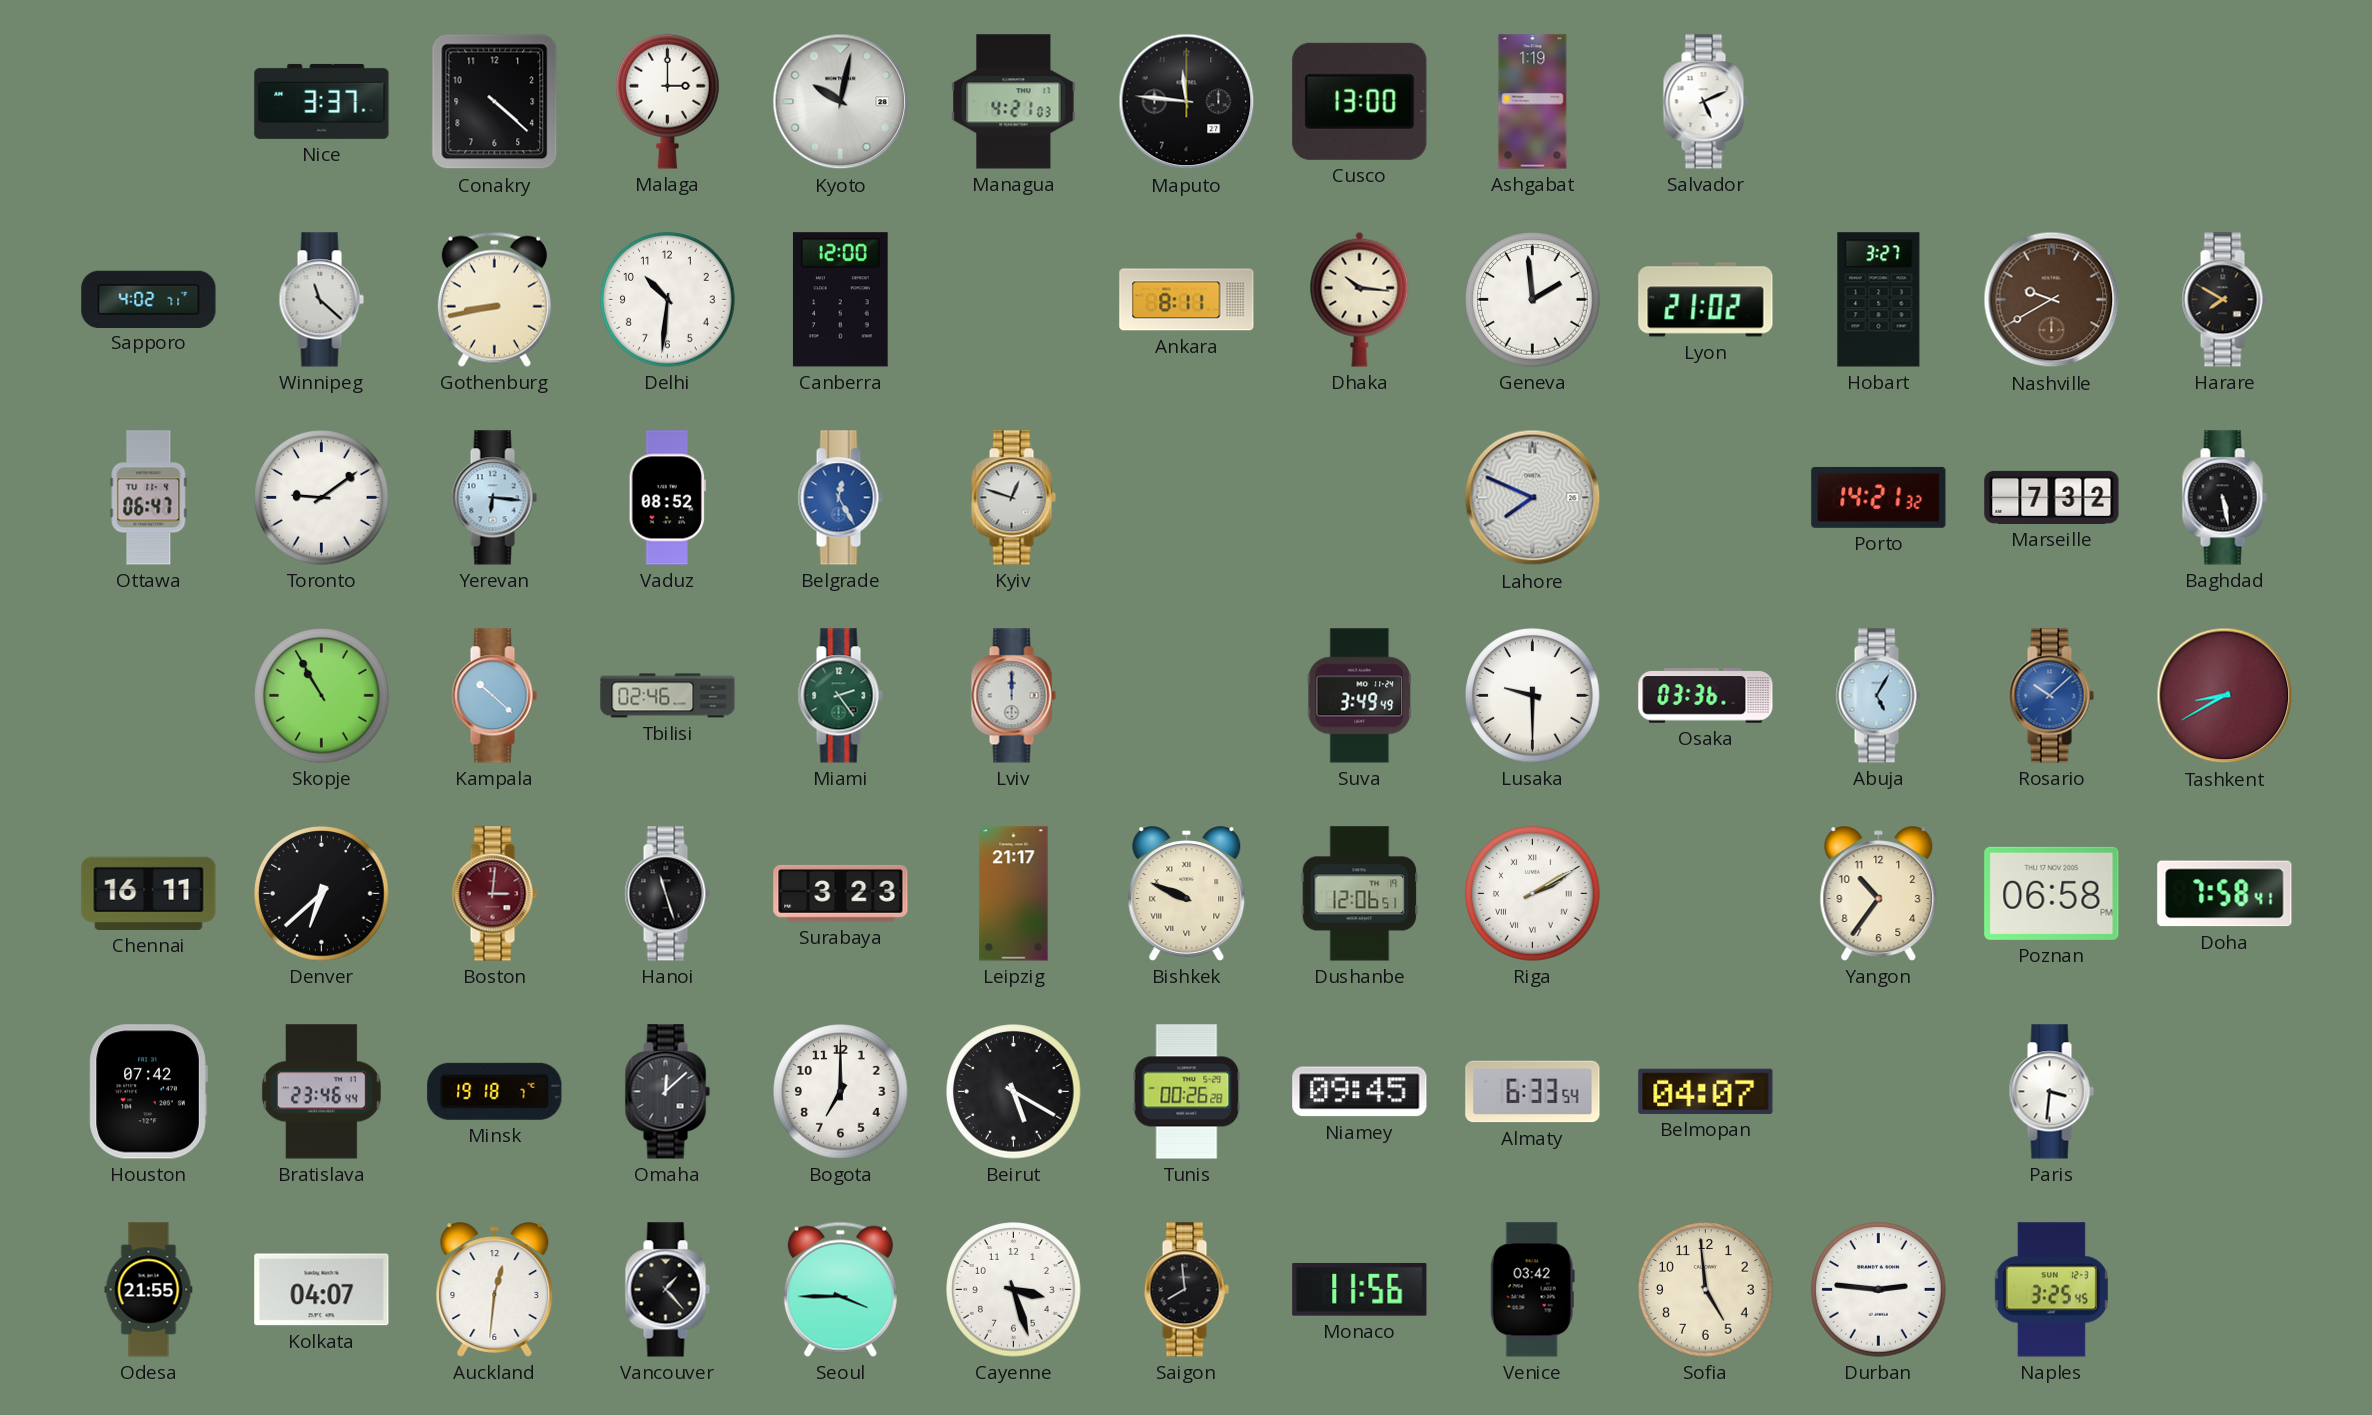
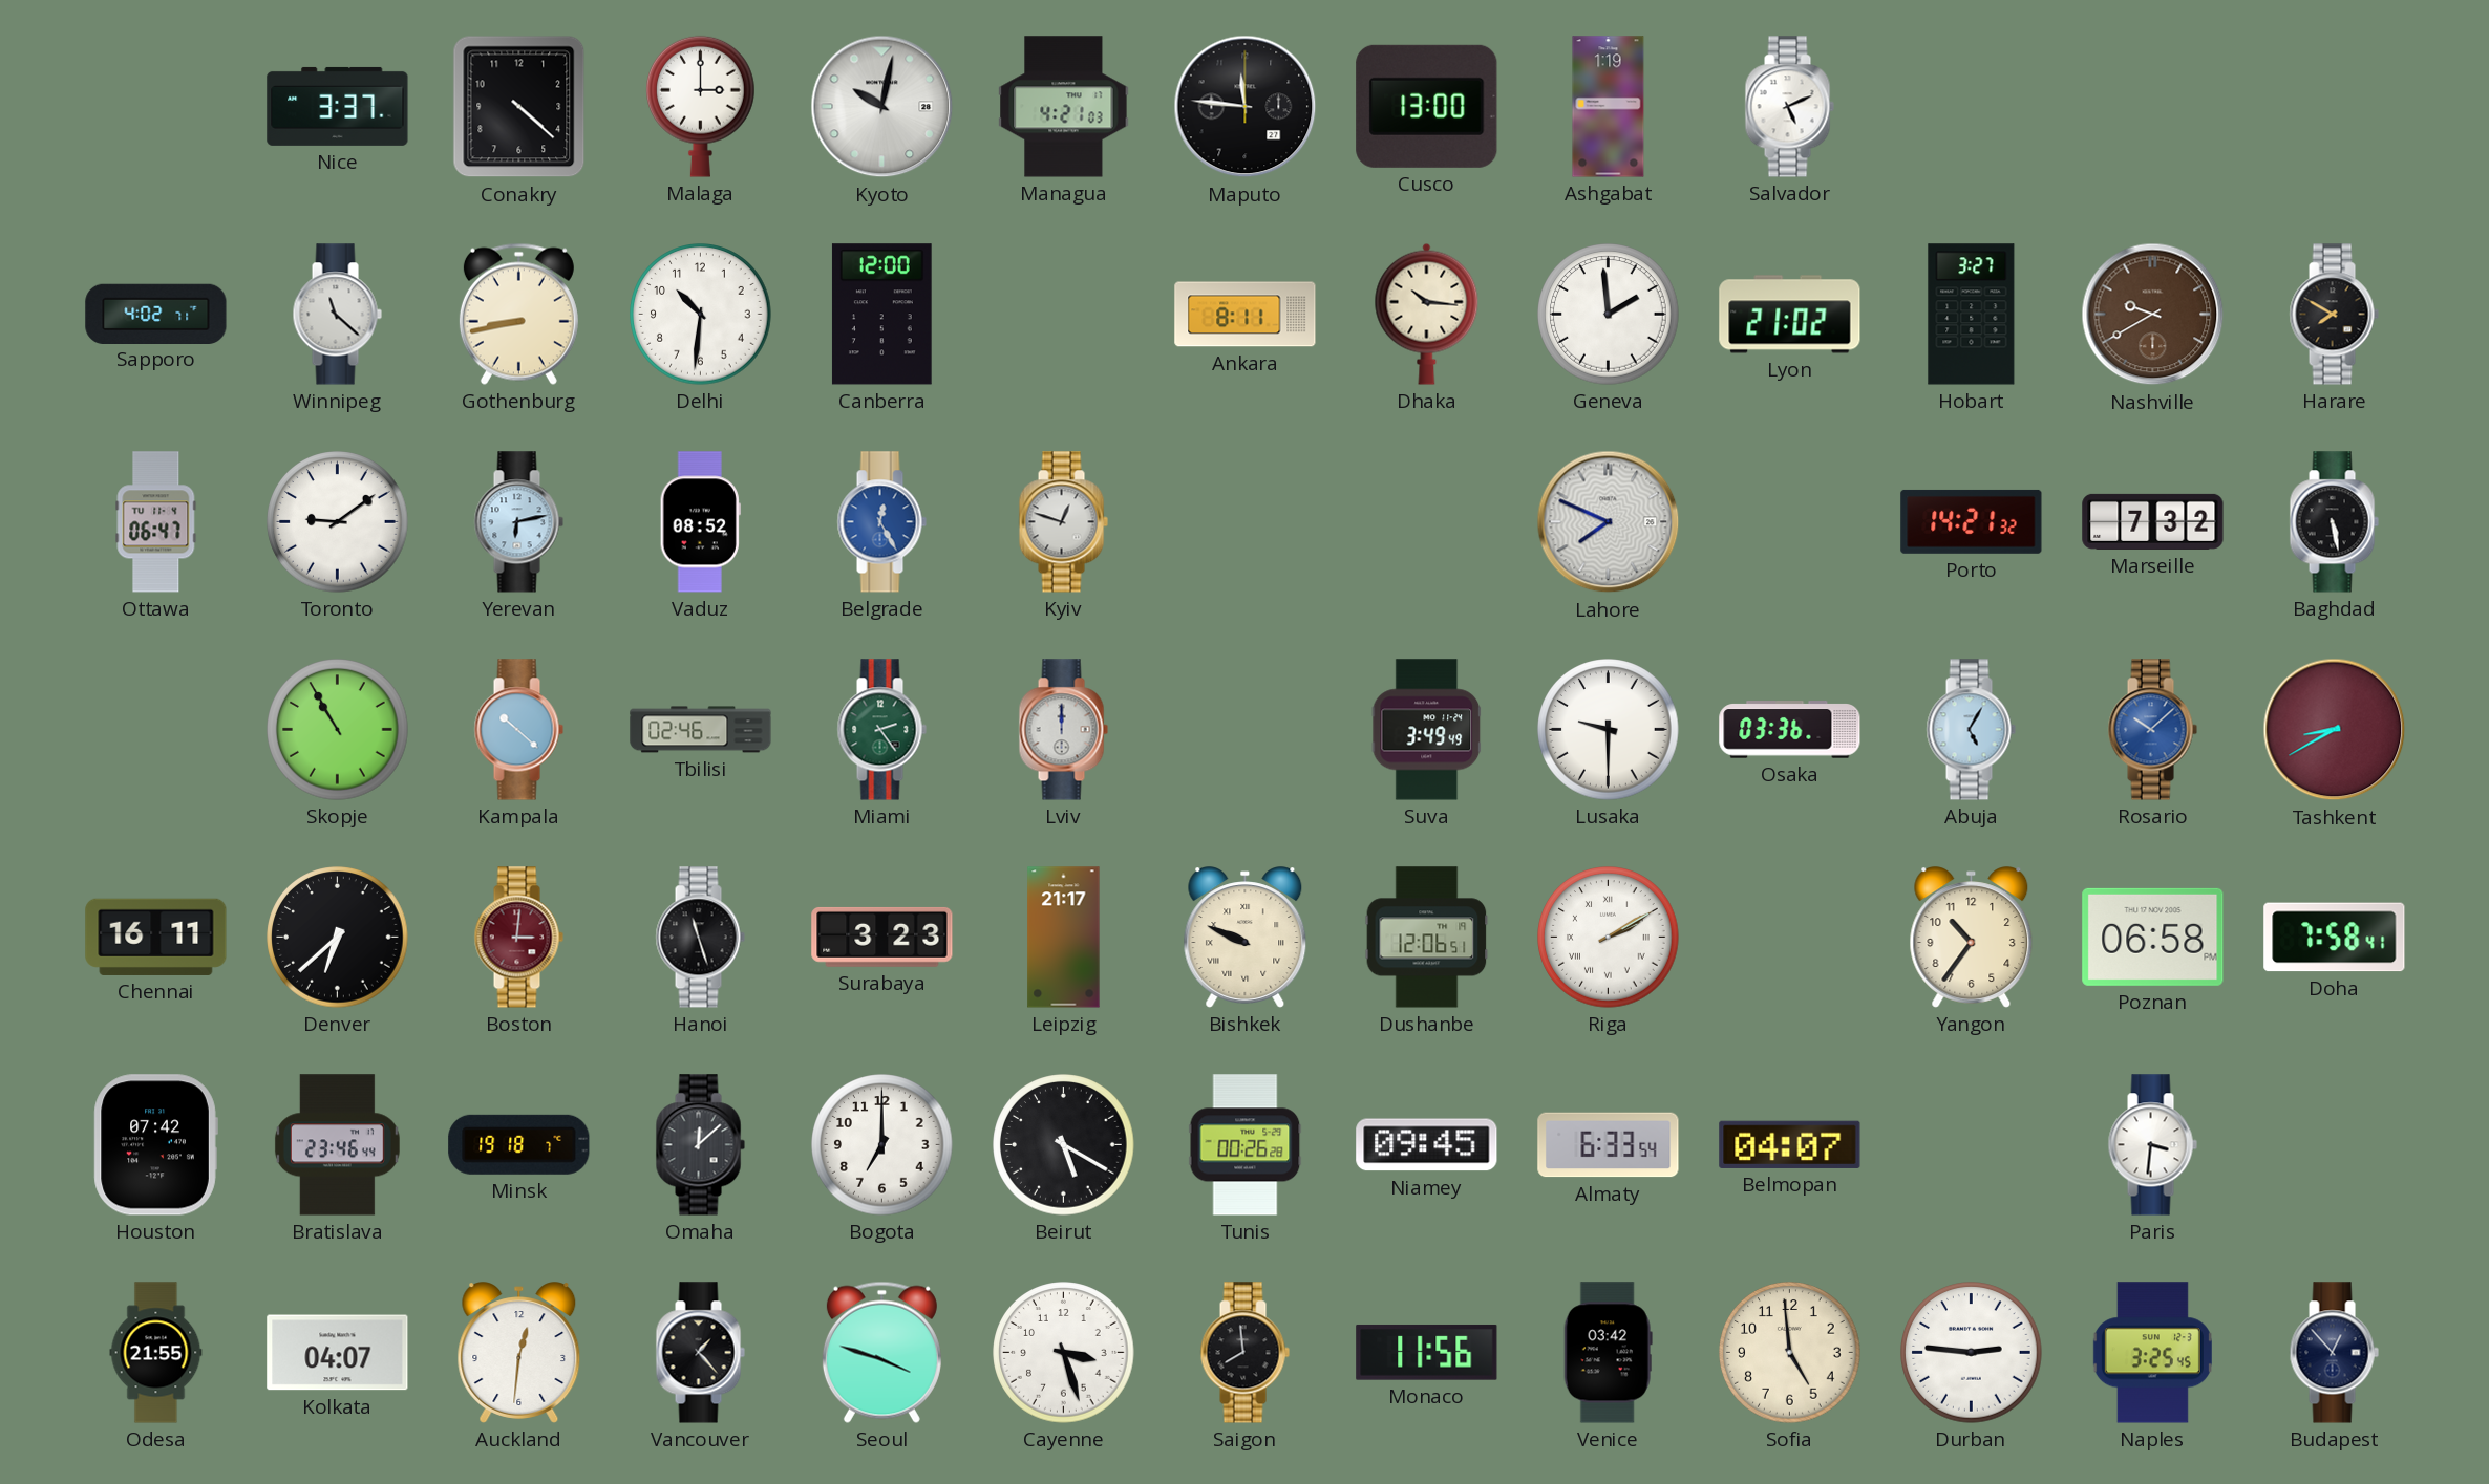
Yerevan: 6:16 -> 6:13
Seoul: 3:45 -> 3:48
Budapest: none -> 12:53
